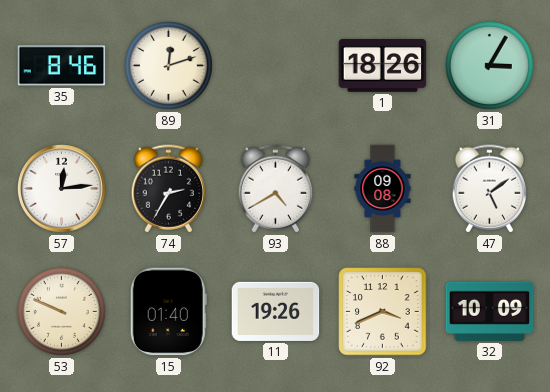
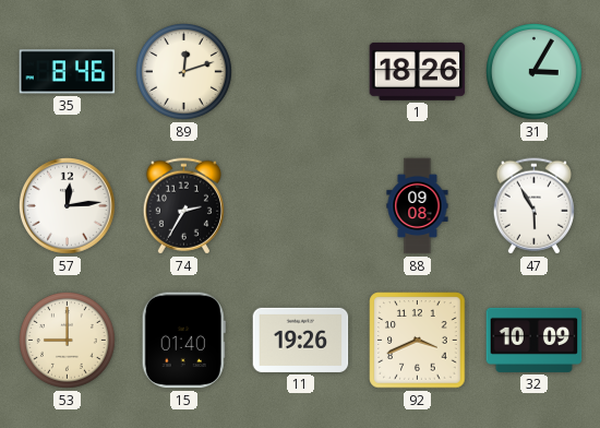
93: 4:40 -> none
47: 5:09 -> 5:55
53: 9:49 -> 9:00
